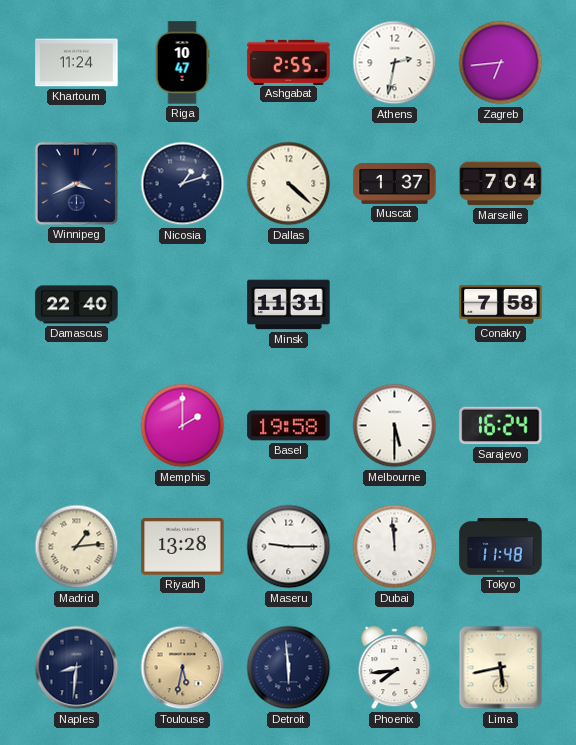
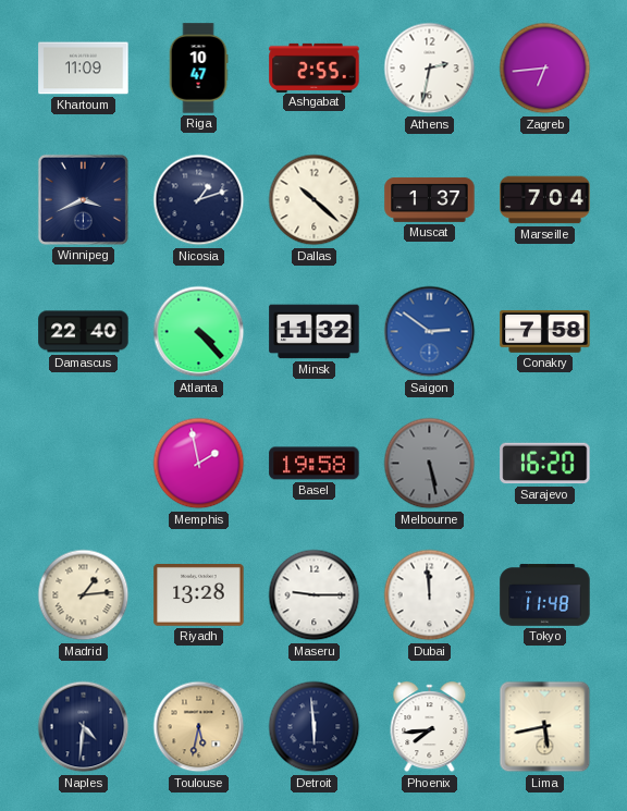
Khartoum: 11:24 -> 11:09
Dallas: 4:22 -> 10:22
Atlanta: none -> 4:23
Minsk: 11:31 -> 11:32
Saigon: none -> 2:51
Memphis: 2:00 -> 1:58
Melbourne: 5:30 -> 5:28
Melbourne dial: white -> grey
Sarajevo: 16:24 -> 16:20
Naples: 8:31 -> 4:31
